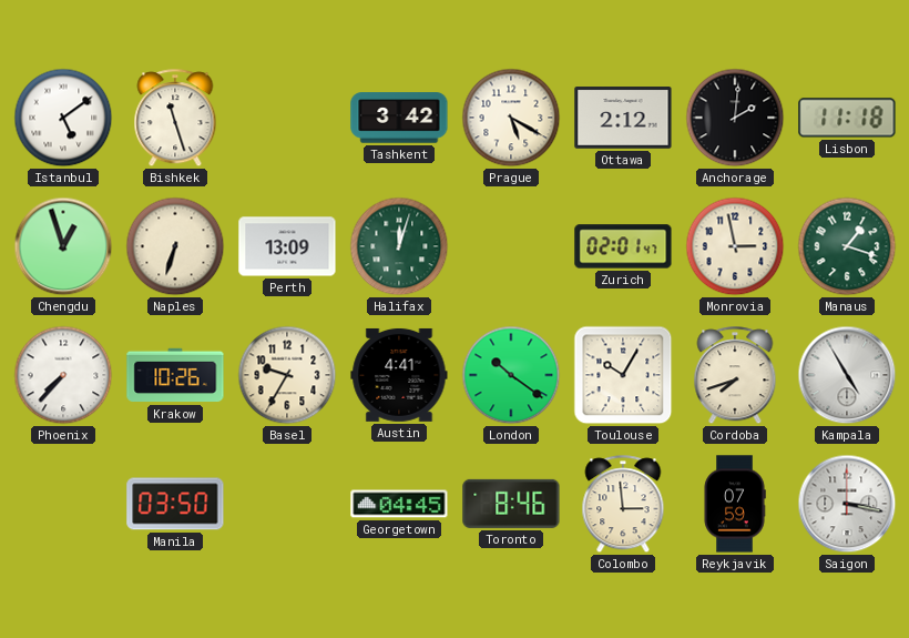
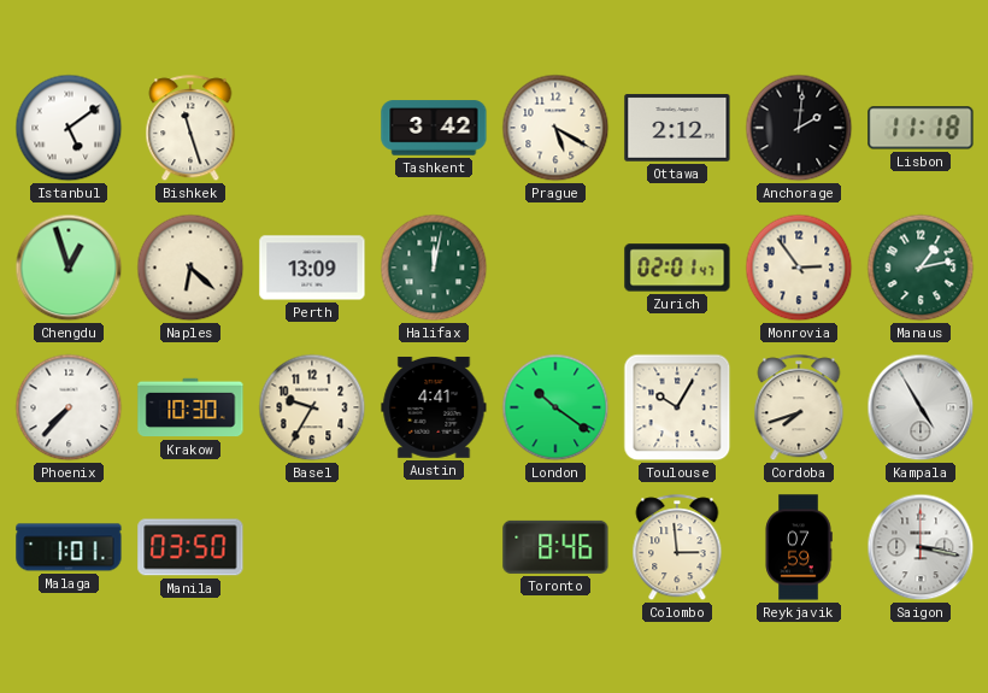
Naples: 6:33 -> 6:22
Halifax: 12:03 -> 12:02
Monrovia: 2:58 -> 2:54
Manaus: 1:18 -> 1:13
Krakow: 10:26 -> 10:30
Malaga: none -> 1:01
Georgetown: 04:45 -> none
